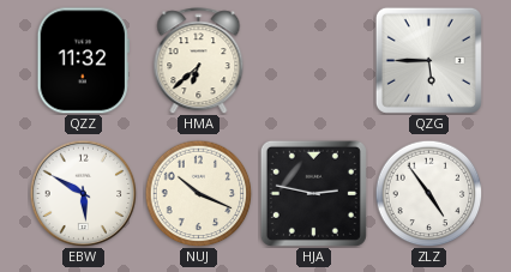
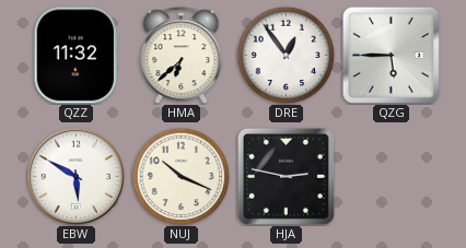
DRE: none -> 12:54
ZLZ: 4:54 -> none
